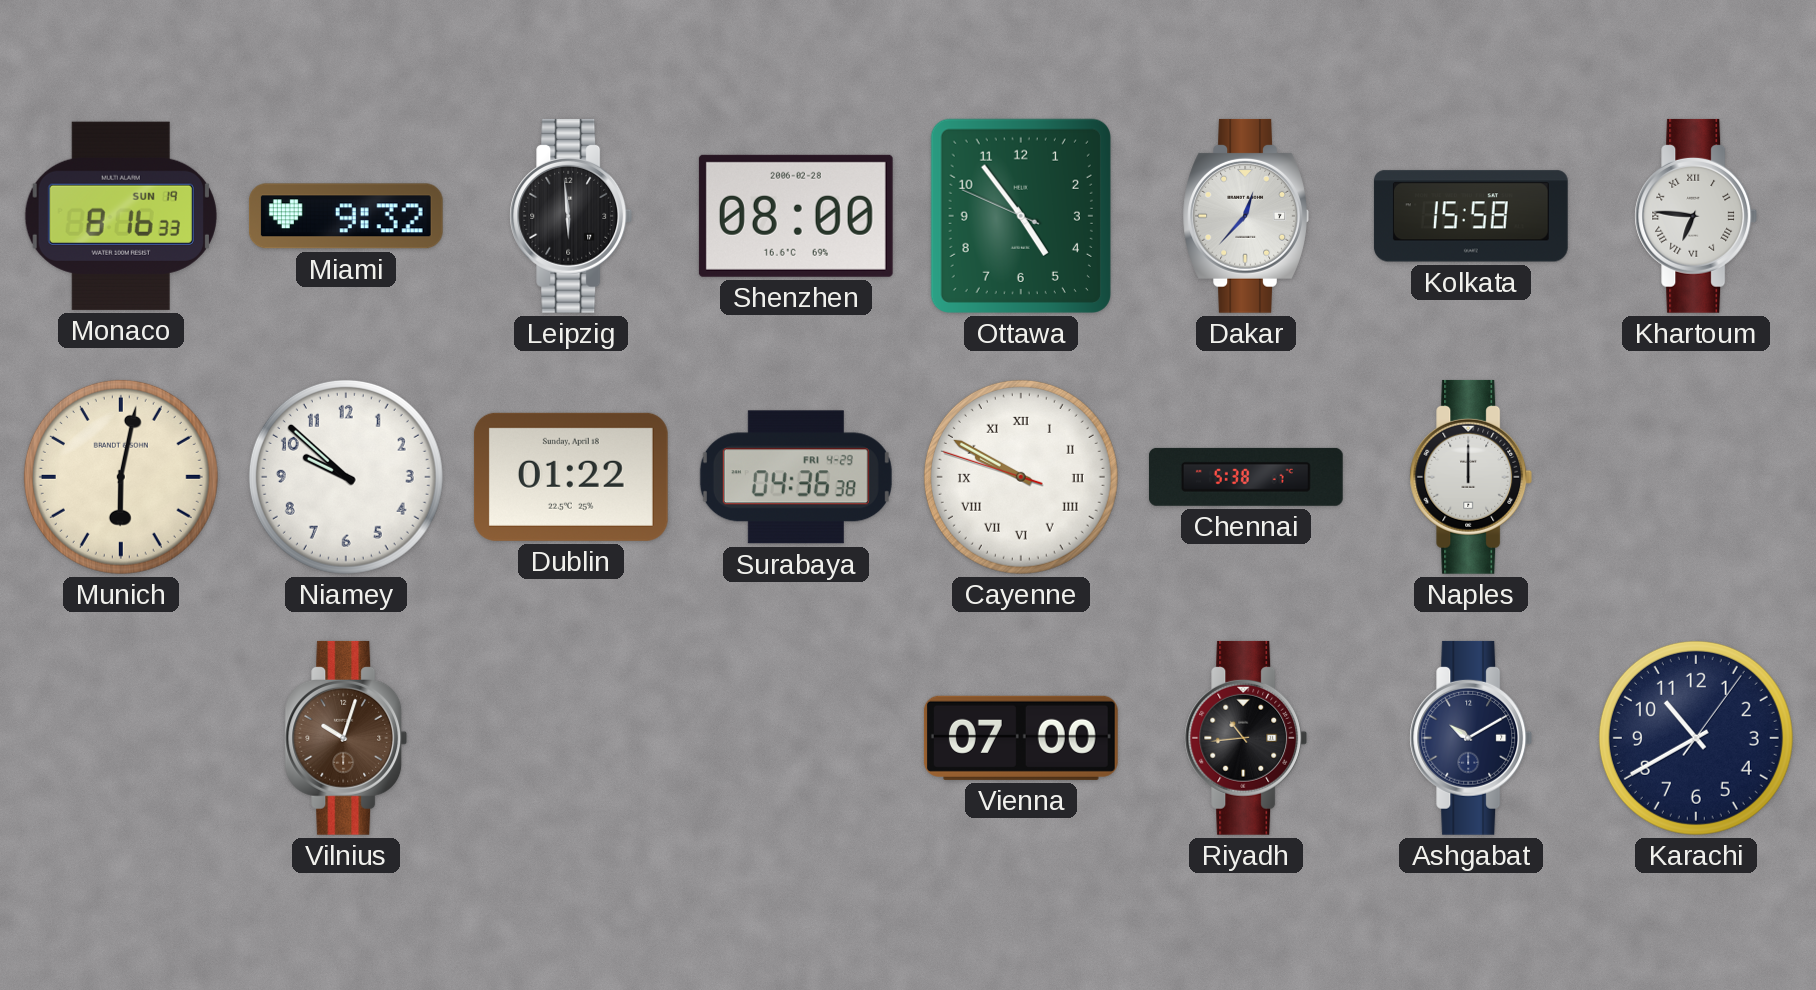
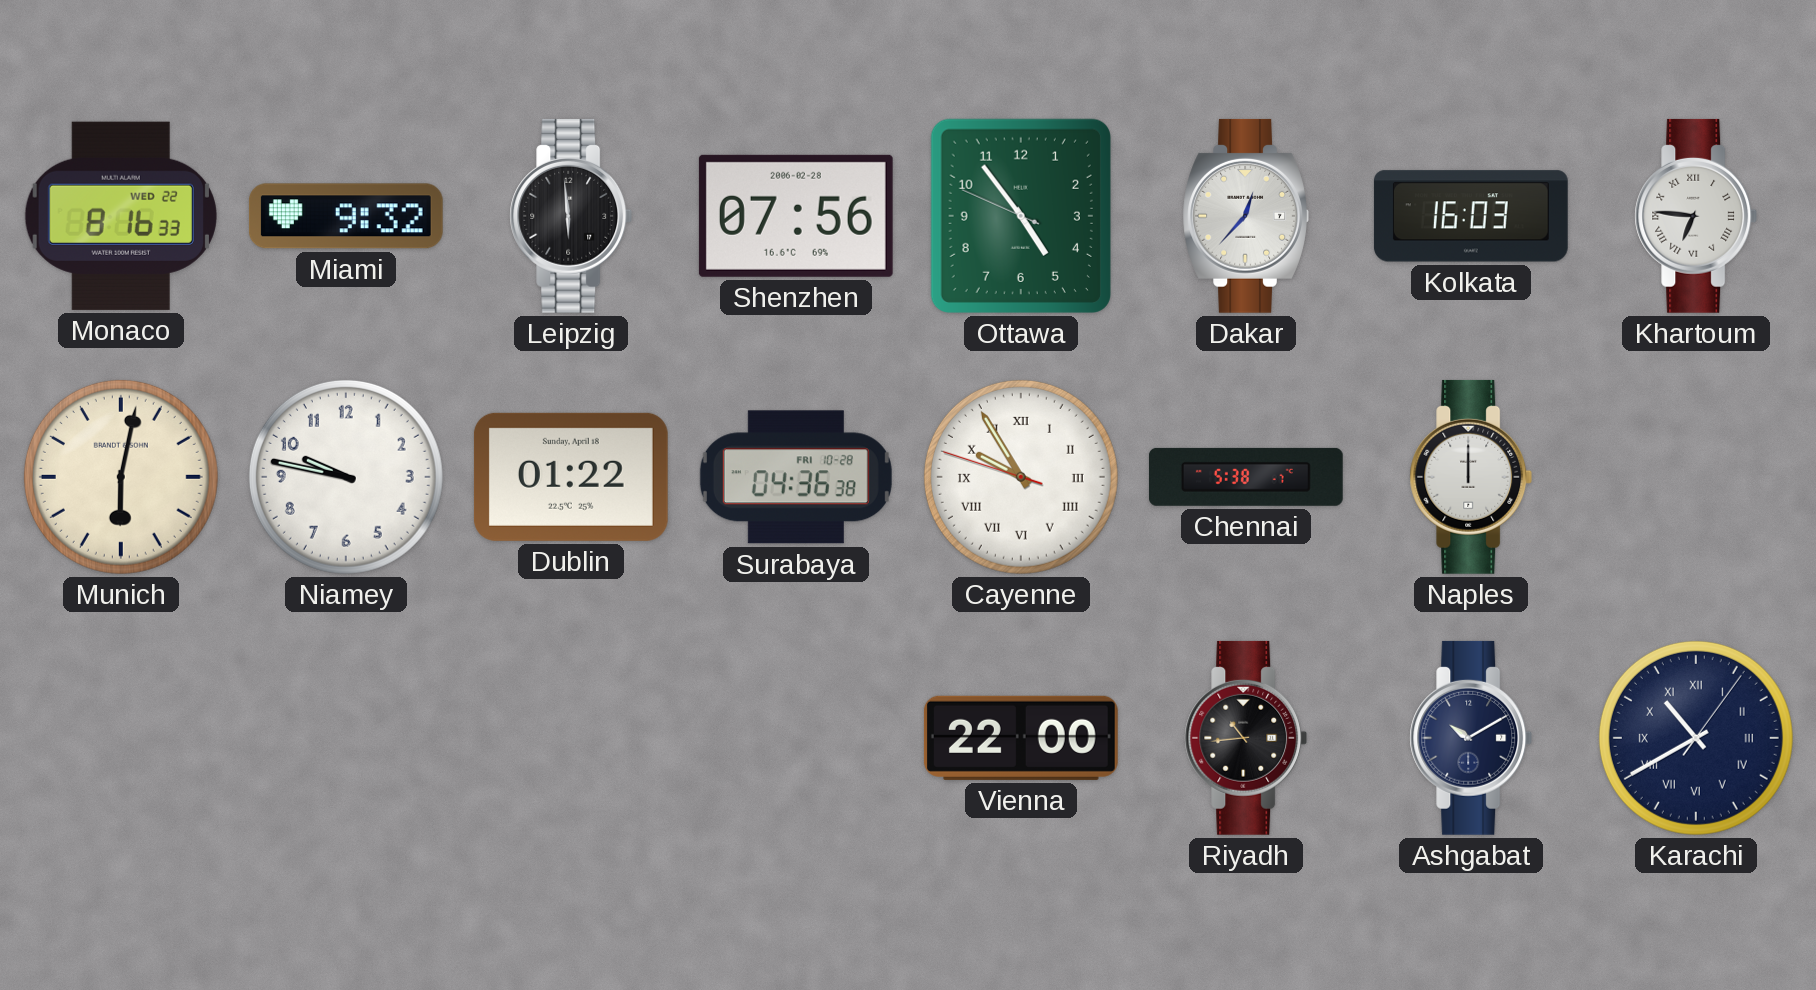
Monaco date: SUN 19 -> WED 22
Shenzhen: 08:00 -> 07:56
Kolkata: 15:58 -> 16:03
Niamey: 9:52 -> 9:47
Surabaya date: FRI 4-29 -> FRI 10-28
Cayenne: 9:49 -> 9:54
Vilnius: 10:03 -> none
Vienna: 07:00 -> 22:00
Karachi numerals: Arabic -> Roman
